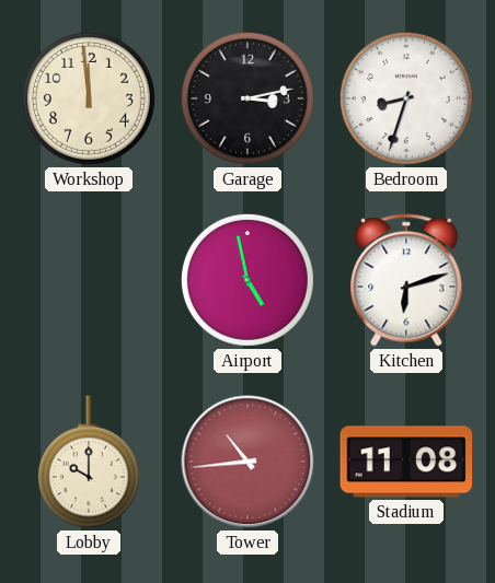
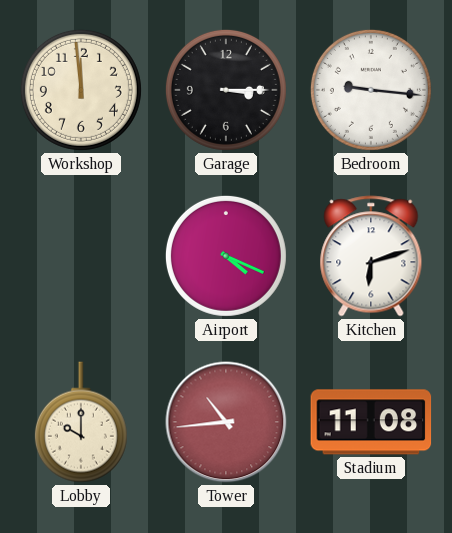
Garage: 3:13 -> 3:15
Bedroom: 8:33 -> 9:16
Airport: 4:58 -> 4:19
